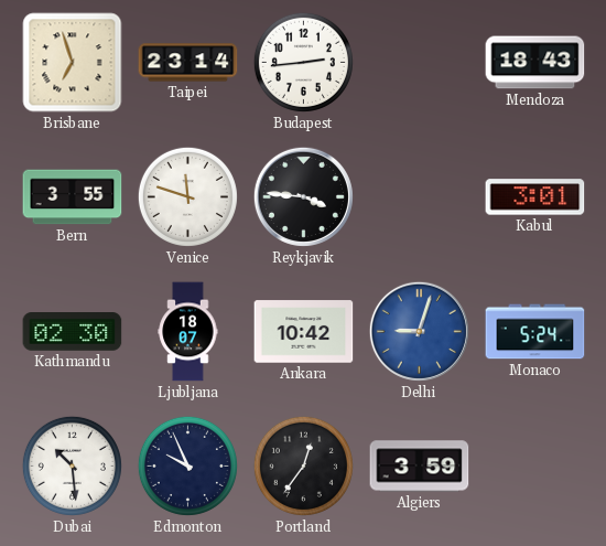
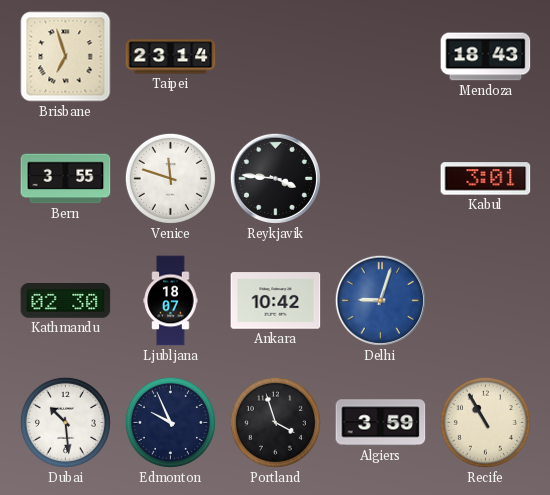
Budapest: 2:44 -> none
Monaco: 5:24 -> none
Portland: 12:36 -> 3:57
Recife: none -> 10:55
